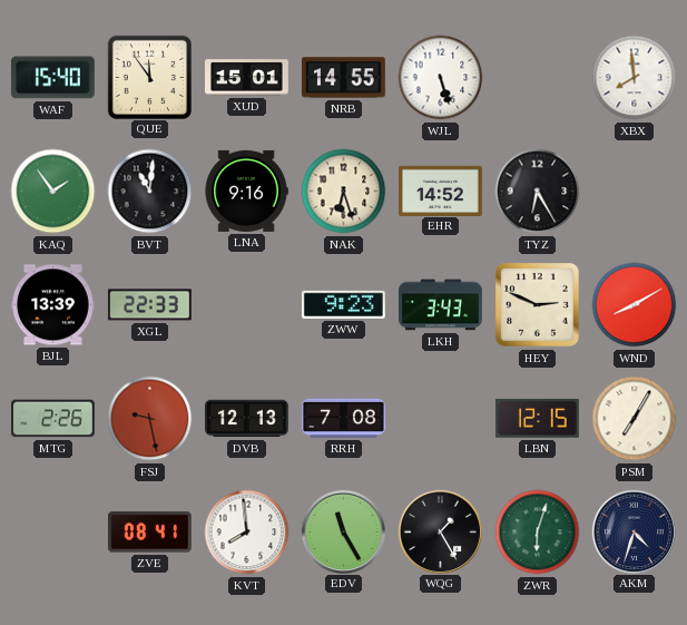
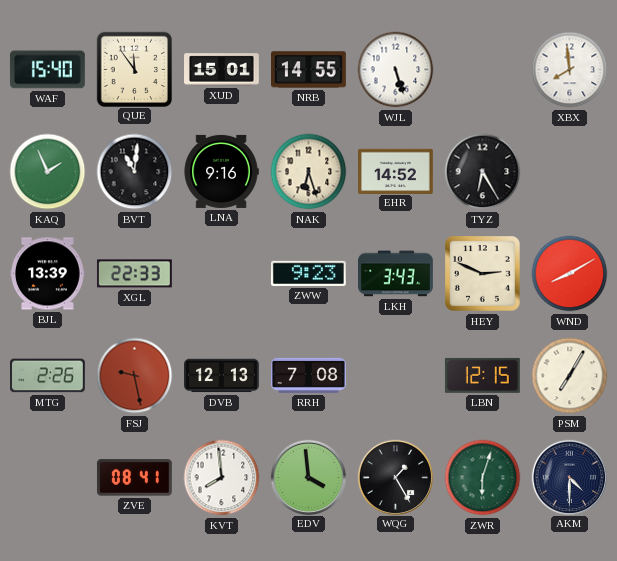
KAQ: 1:54 -> 1:56
EDV: 11:25 -> 3:59
AKM: 4:33 -> 4:30
